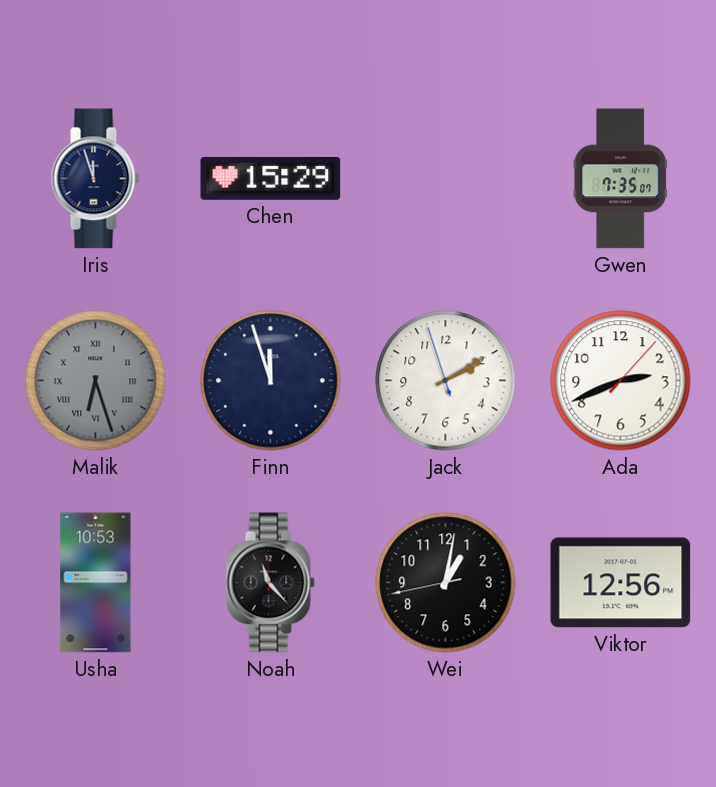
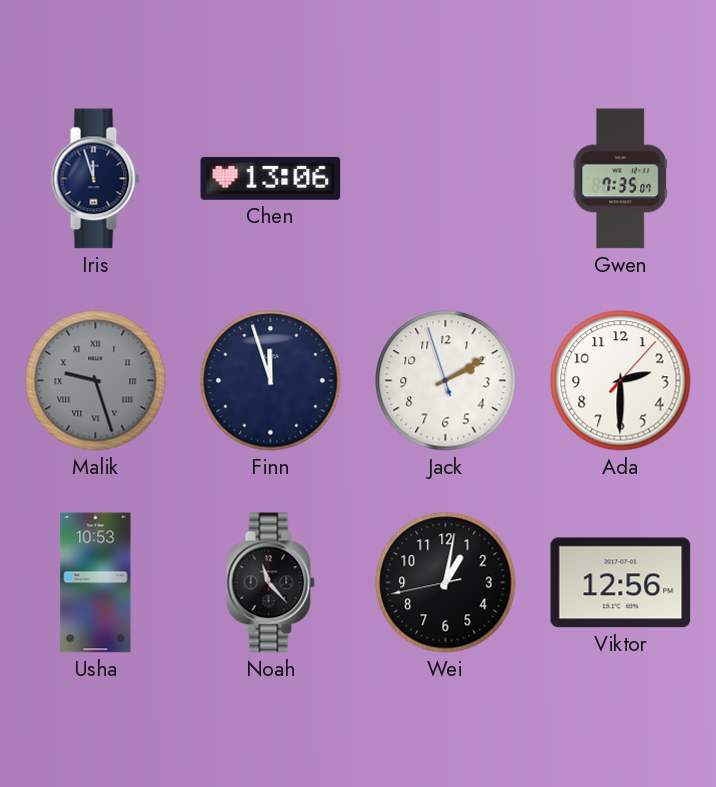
Chen: 15:29 -> 13:06
Malik: 6:27 -> 9:27
Ada: 2:41 -> 2:30
